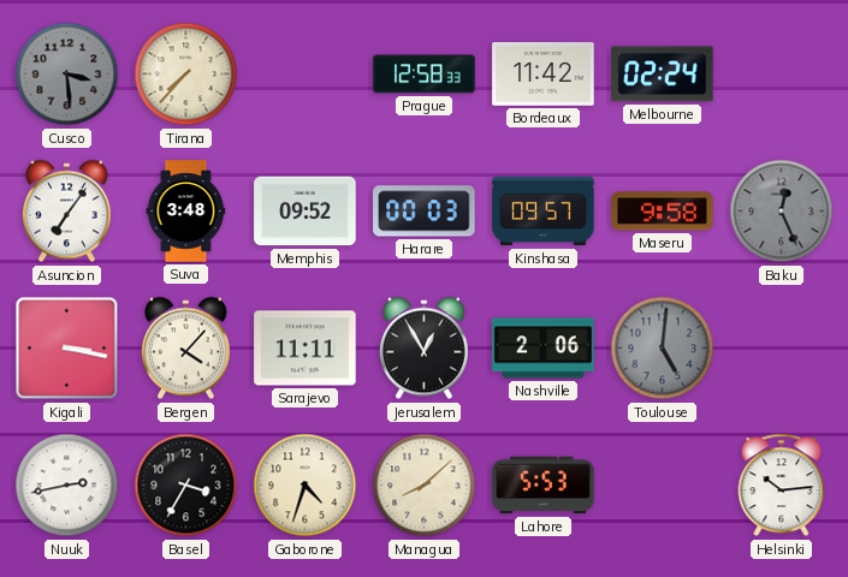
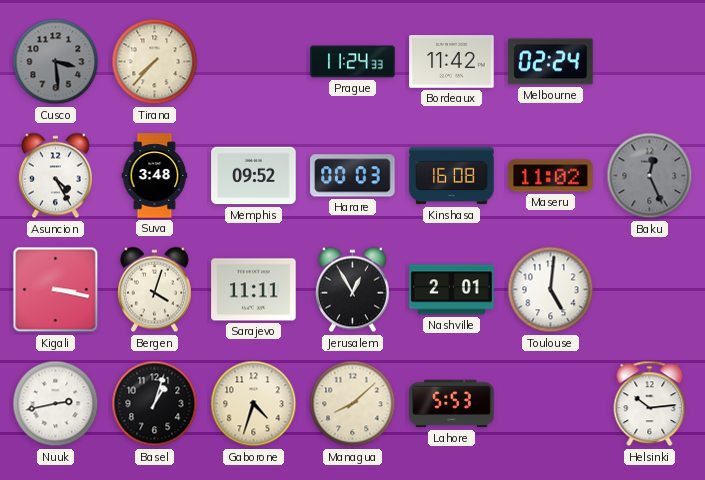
Prague: 12:58 -> 11:24
Asuncion: 7:06 -> 4:25
Kinshasa: 09:57 -> 16:08
Maseru: 9:58 -> 11:02
Bergen: 4:07 -> 4:03
Nashville: 2:06 -> 2:01
Toulouse dial: grey -> white
Basel: 3:35 -> 1:03
